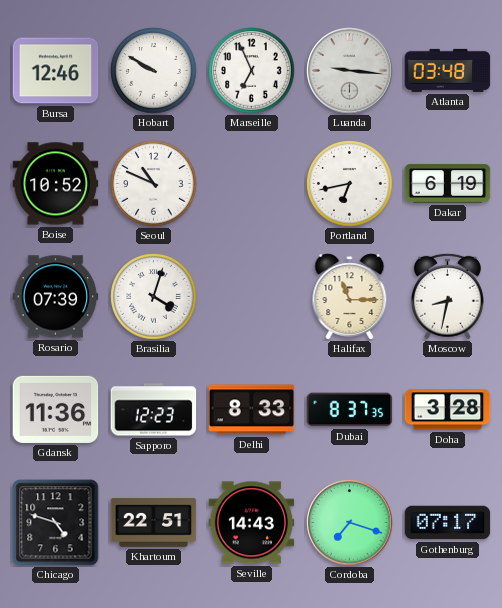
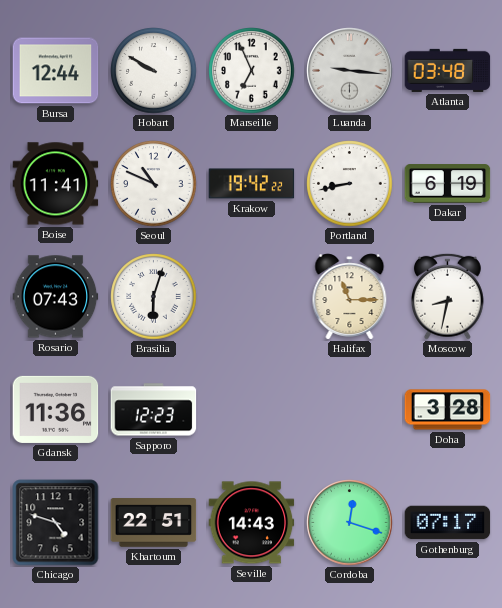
Bursa: 12:46 -> 12:44
Boise: 10:52 -> 11:41
Krakow: none -> 19:42
Portland: 6:43 -> 8:43
Rosario: 07:39 -> 07:43
Brasilia: 4:03 -> 6:03
Delhi: 8:33 -> none
Dubai: 8:37 -> none
Cordoba: 7:18 -> 12:18
